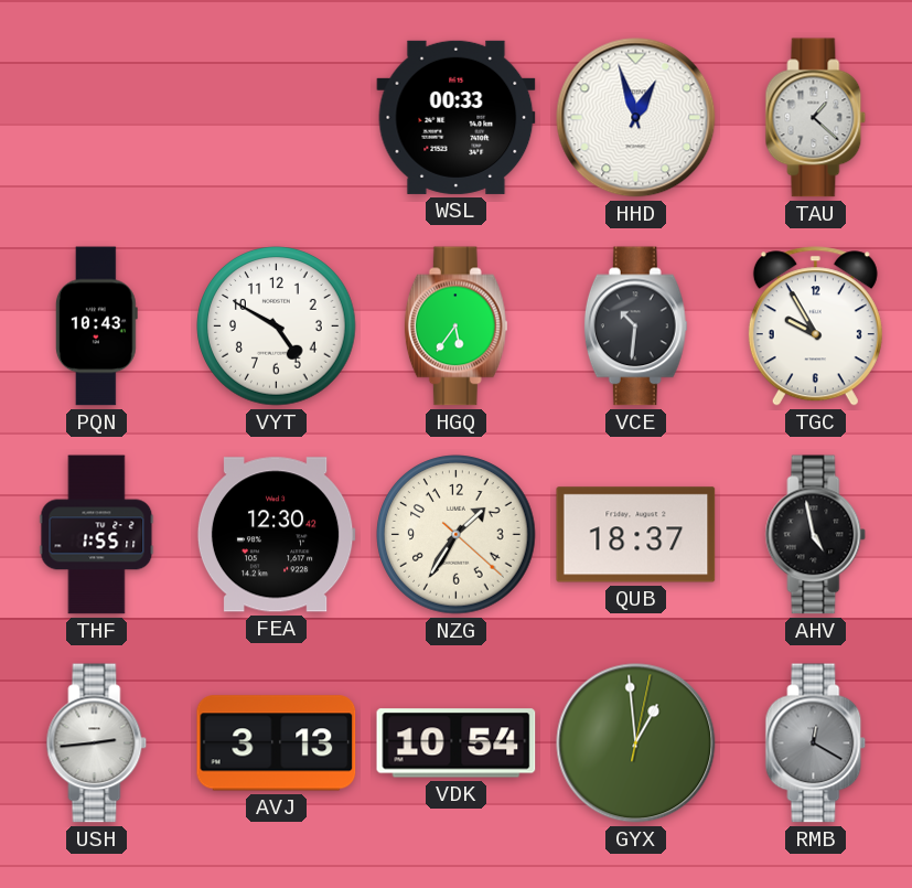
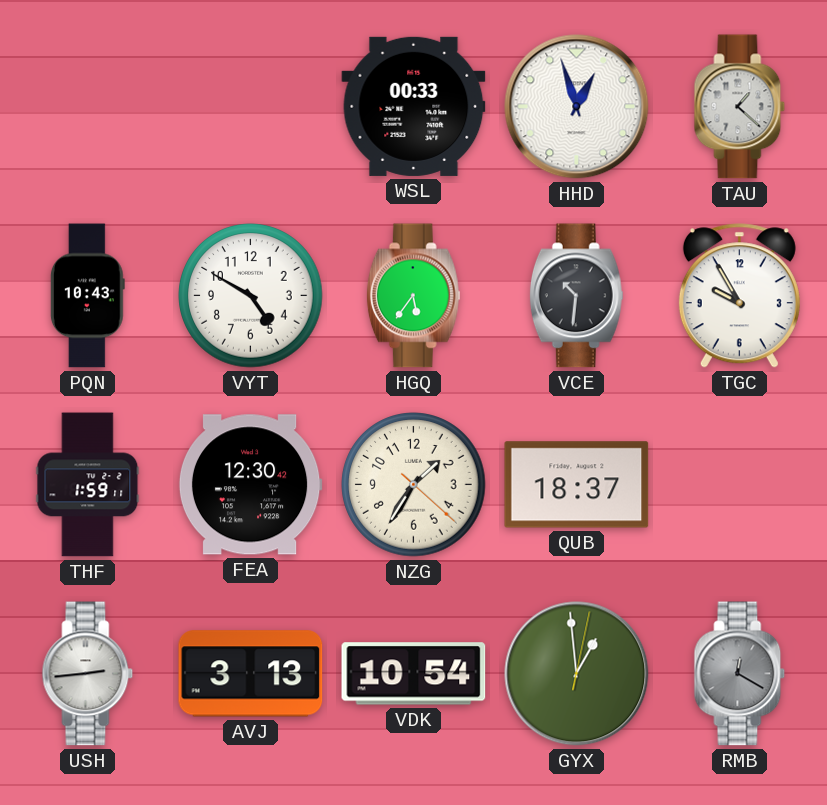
THF: 1:55 -> 1:59
AHV: 4:58 -> none
